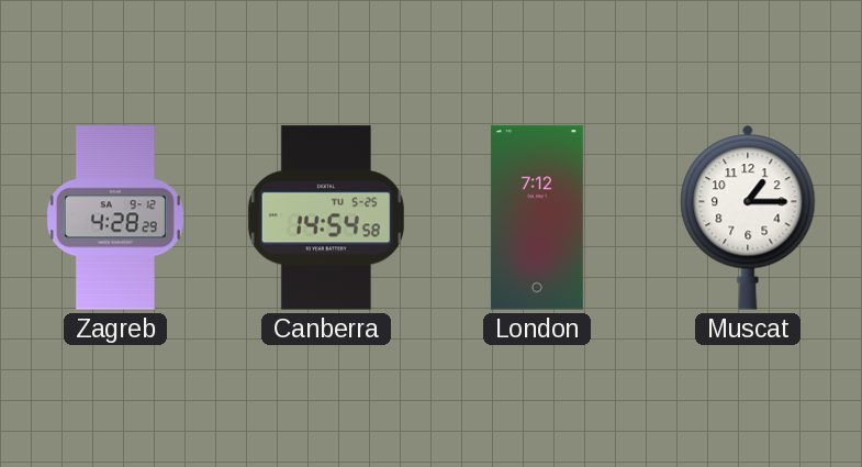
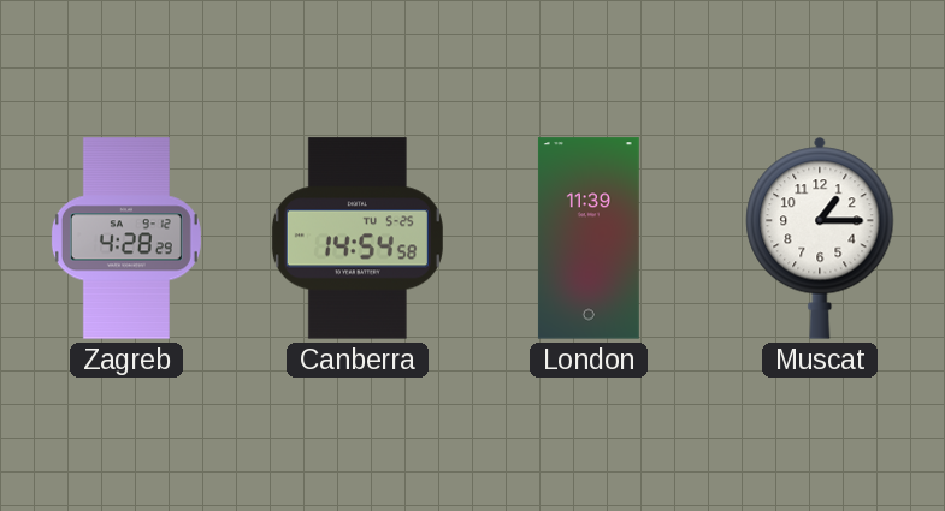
London: 7:12 -> 11:39
